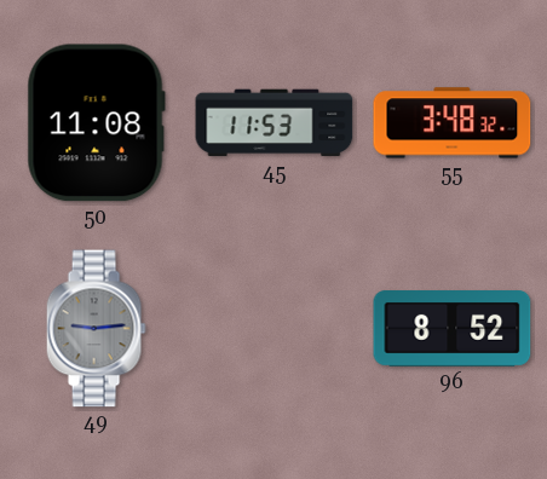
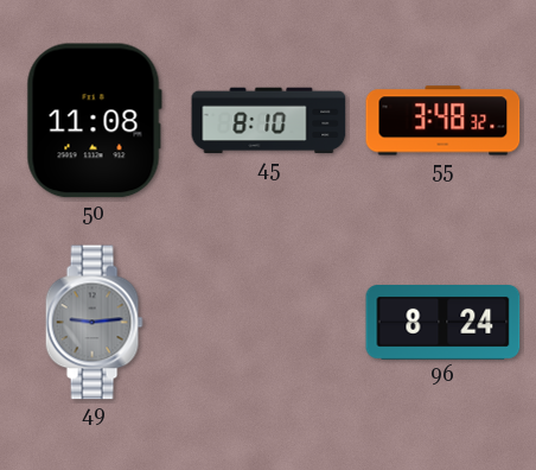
45: 11:53 -> 8:10
96: 8:52 -> 8:24
